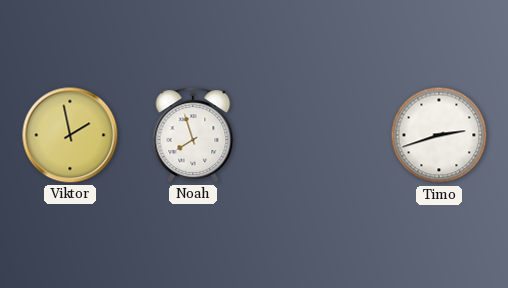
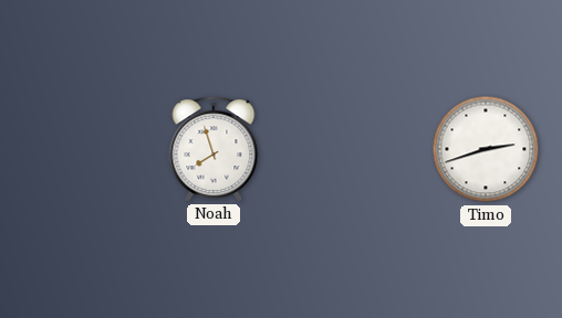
Viktor: 1:58 -> none
